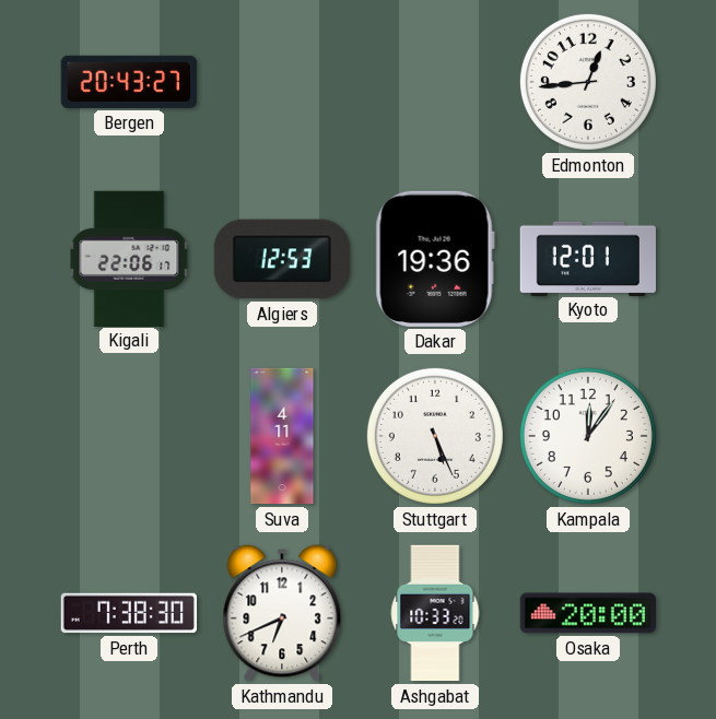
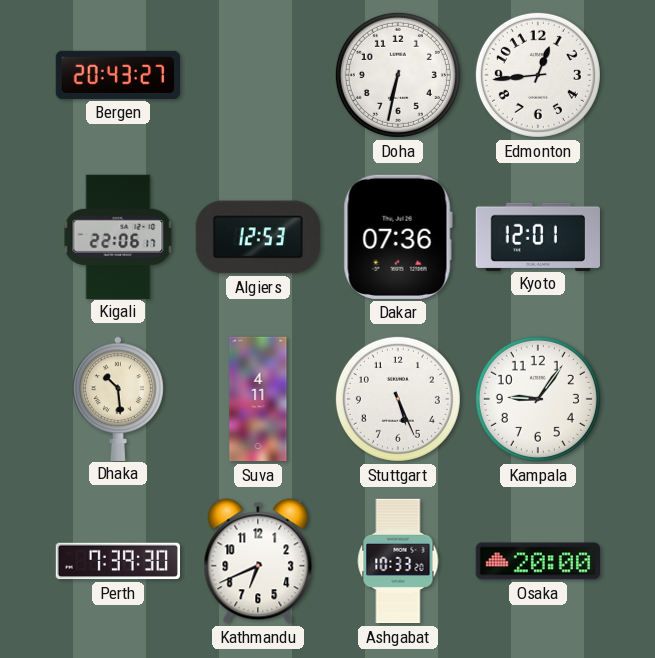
Doha: none -> 6:32
Dakar: 19:36 -> 07:36
Dhaka: none -> 10:29
Kampala: 12:06 -> 9:06
Perth: 7:38 -> 7:39
